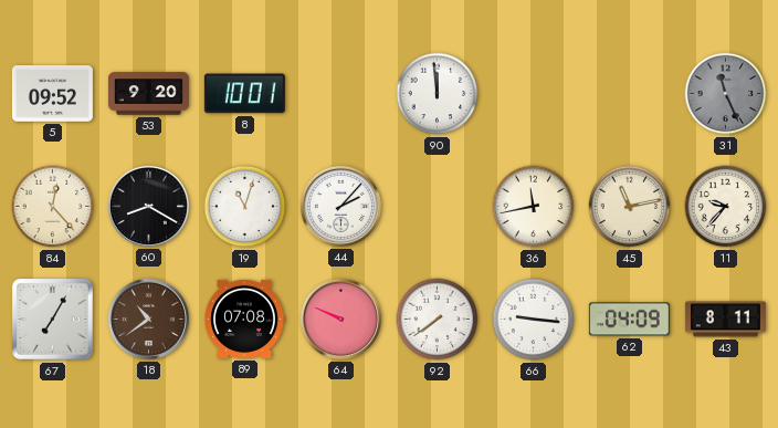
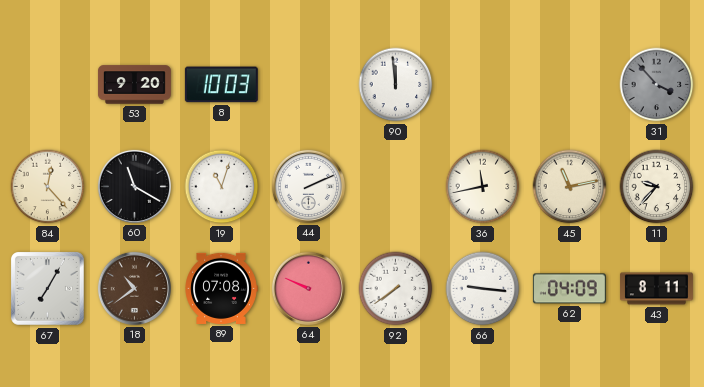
5: 09:52 -> none
8: 10:01 -> 10:03
31: 11:26 -> 3:53
60: 8:20 -> 11:20
44: 2:07 -> 2:11
